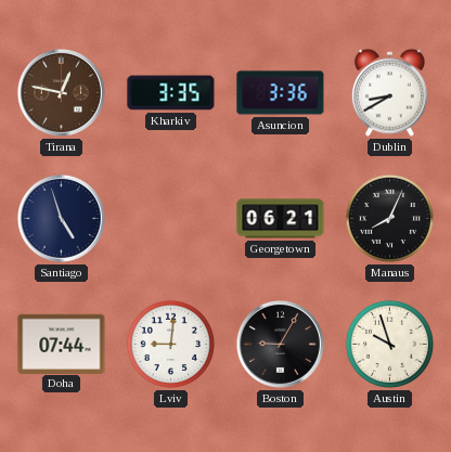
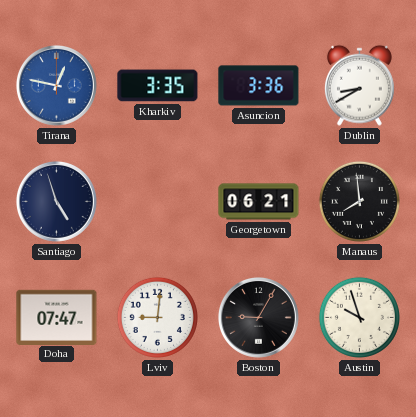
Tirana dial: brown -> blue
Manaus: 8:04 -> 7:59
Doha: 07:44 -> 07:47
